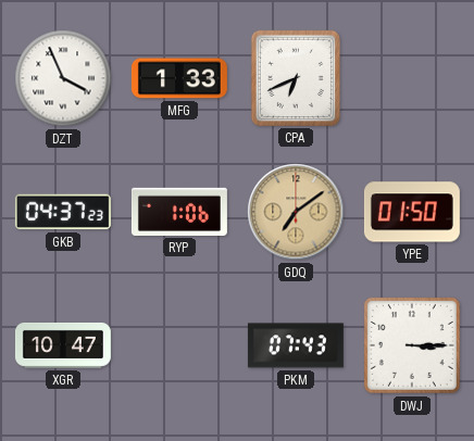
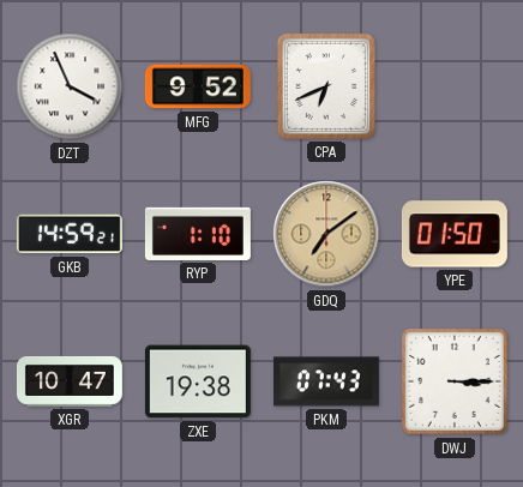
MFG: 1:33 -> 9:52
GKB: 04:37 -> 14:59
RYP: 1:06 -> 1:10
ZXE: none -> 19:38
